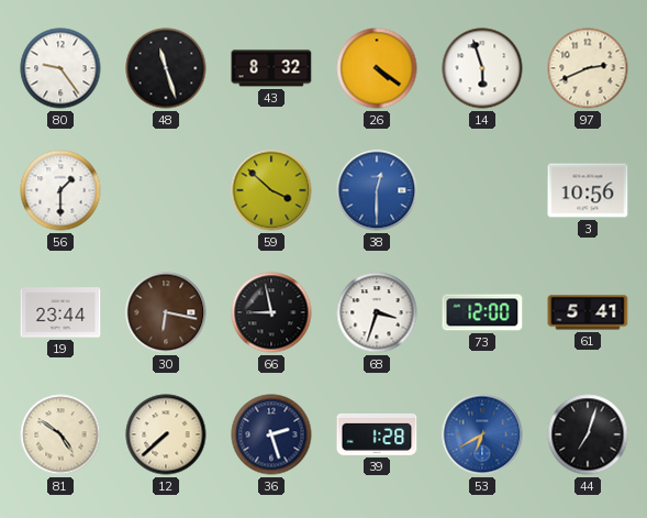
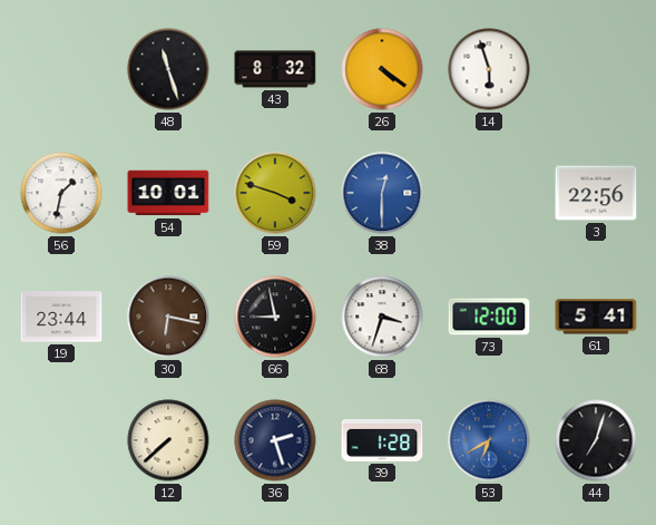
80: 9:24 -> none
97: 2:41 -> none
56: 1:30 -> 1:32
54: none -> 10:01
59: 3:52 -> 3:48
3: 10:56 -> 22:56
81: 4:51 -> none
